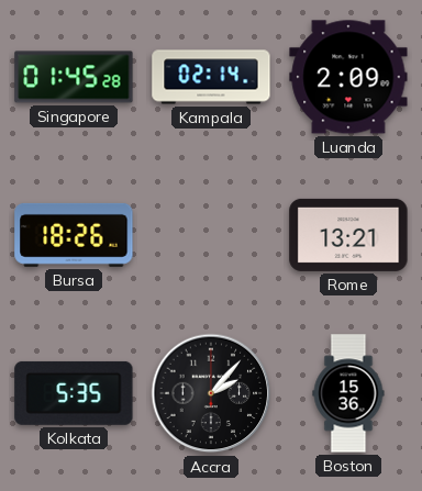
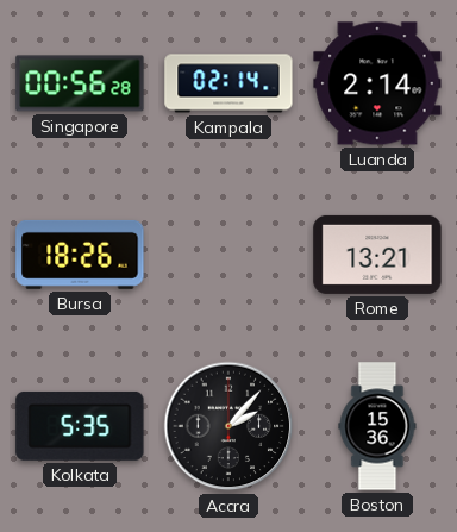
Singapore: 01:45 -> 00:56
Luanda: 2:09 -> 2:14
